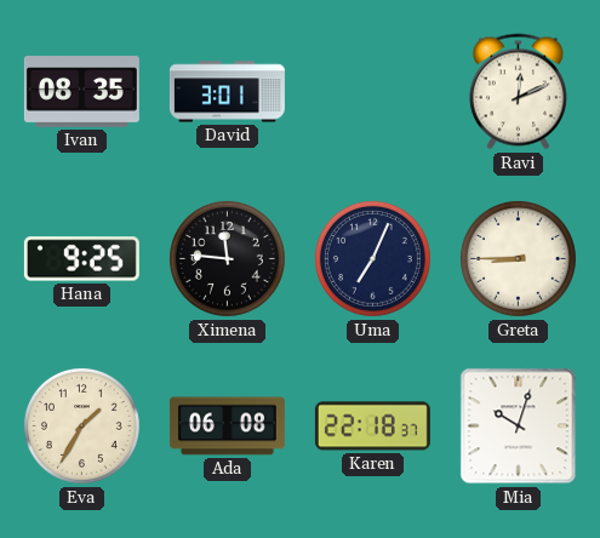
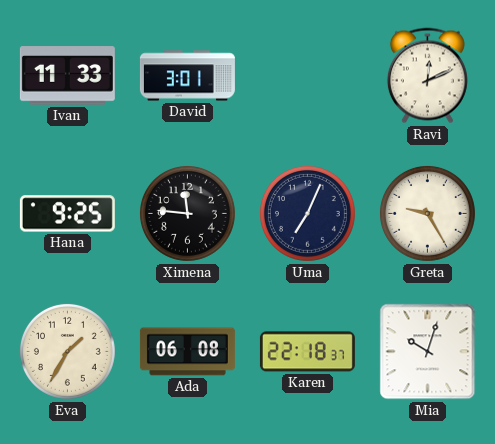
Ivan: 08:35 -> 11:33
Greta: 8:45 -> 9:25
